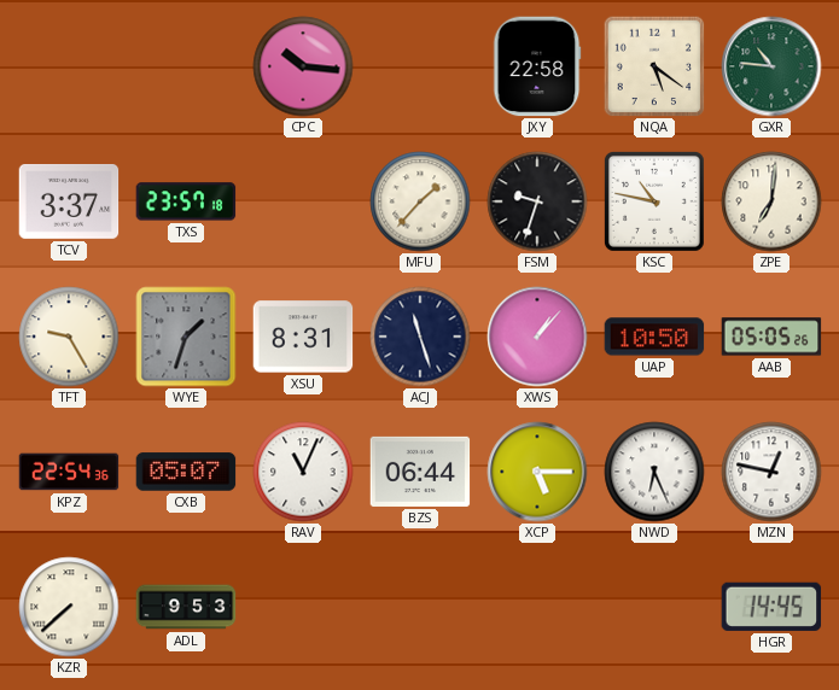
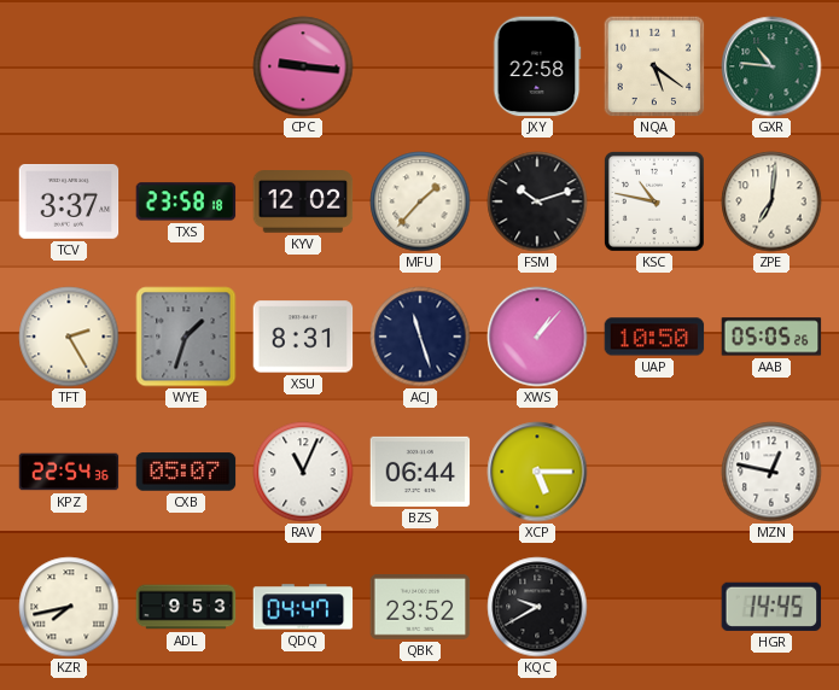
CPC: 10:16 -> 9:16
TXS: 23:57 -> 23:58
KYV: none -> 12:02
FSM: 9:33 -> 10:12
TFT: 9:25 -> 2:25
NWD: 6:26 -> none
KZR: 7:38 -> 7:43
QDQ: none -> 04:47
QBK: none -> 23:52
KQC: none -> 9:40
